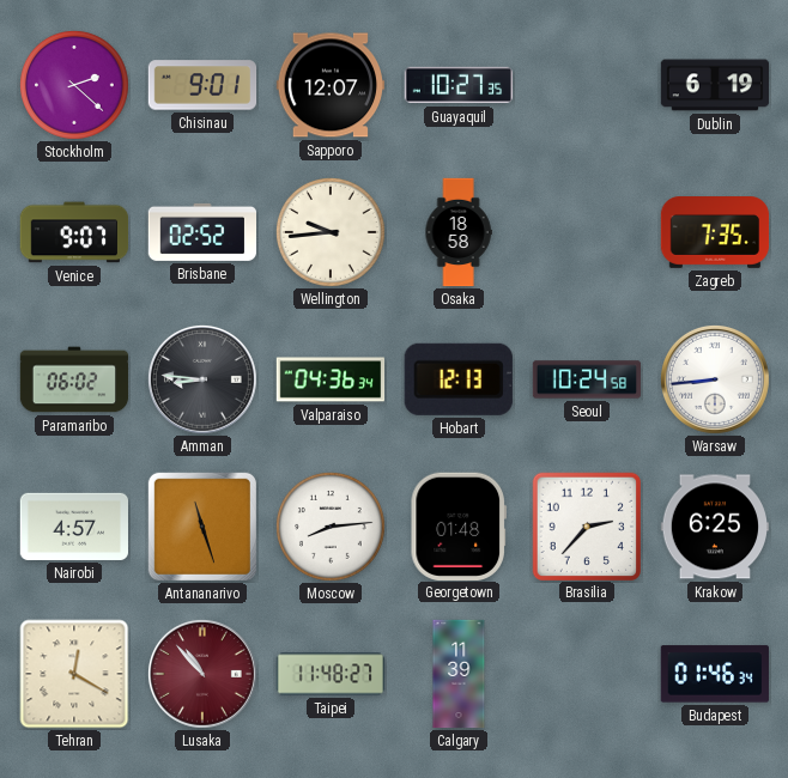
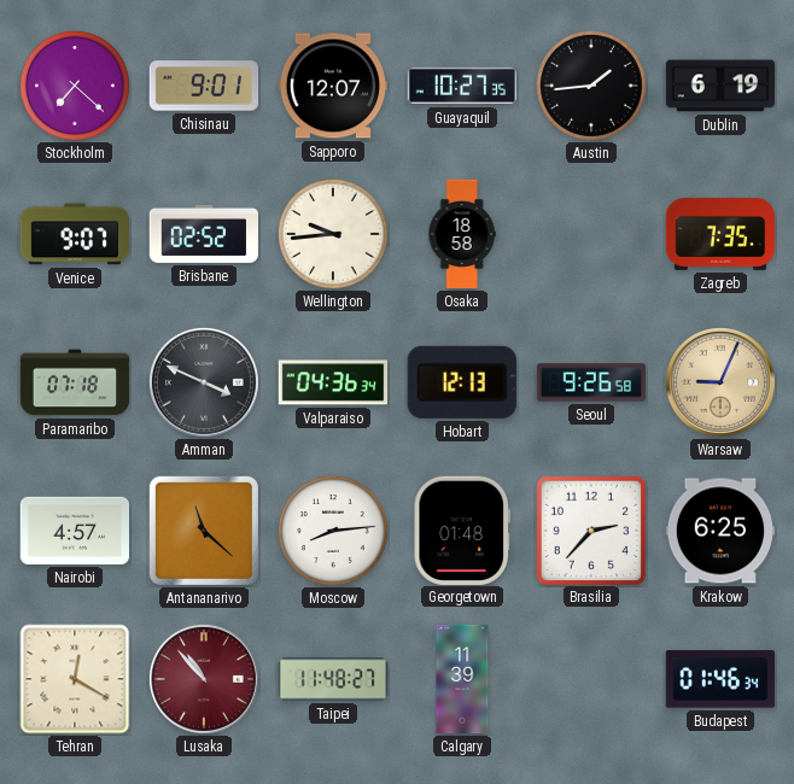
Stockholm: 2:22 -> 7:22
Austin: none -> 1:44
Paramaribo: 06:02 -> 07:18
Amman: 8:46 -> 3:49
Seoul: 10:24 -> 9:26
Warsaw: 8:44 -> 9:04
Warsaw dial: white -> champagne
Antananarivo: 11:27 -> 11:22
